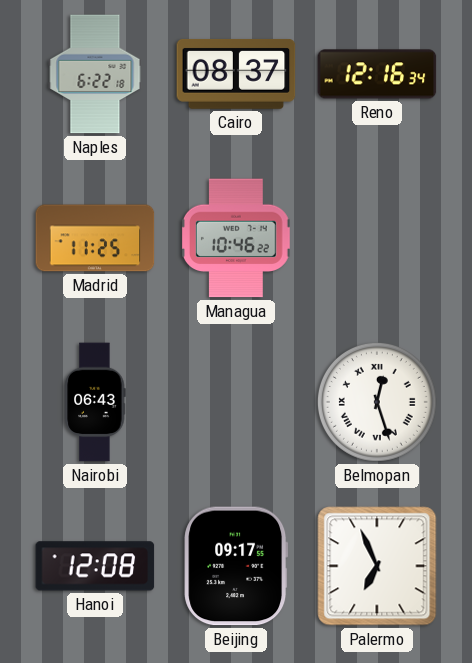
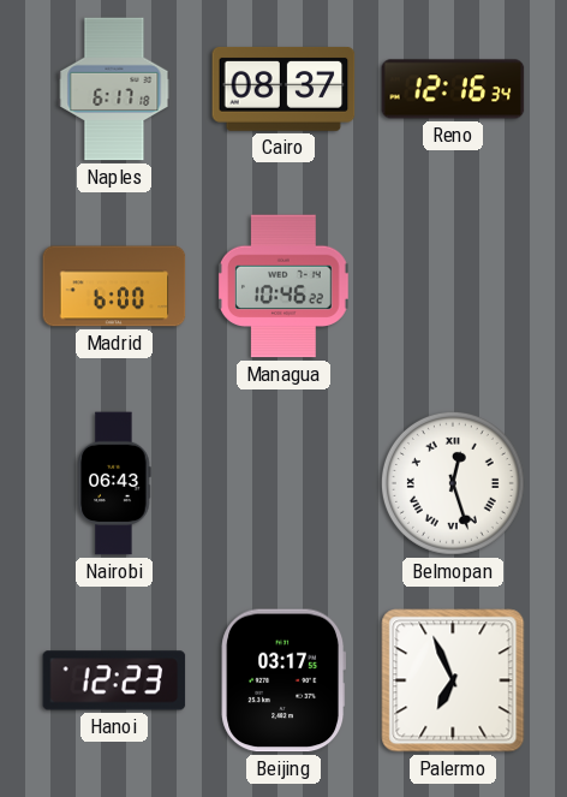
Naples: 6:22 -> 6:17
Madrid: 11:25 -> 6:00
Hanoi: 12:08 -> 12:23
Beijing: 09:17 -> 03:17
